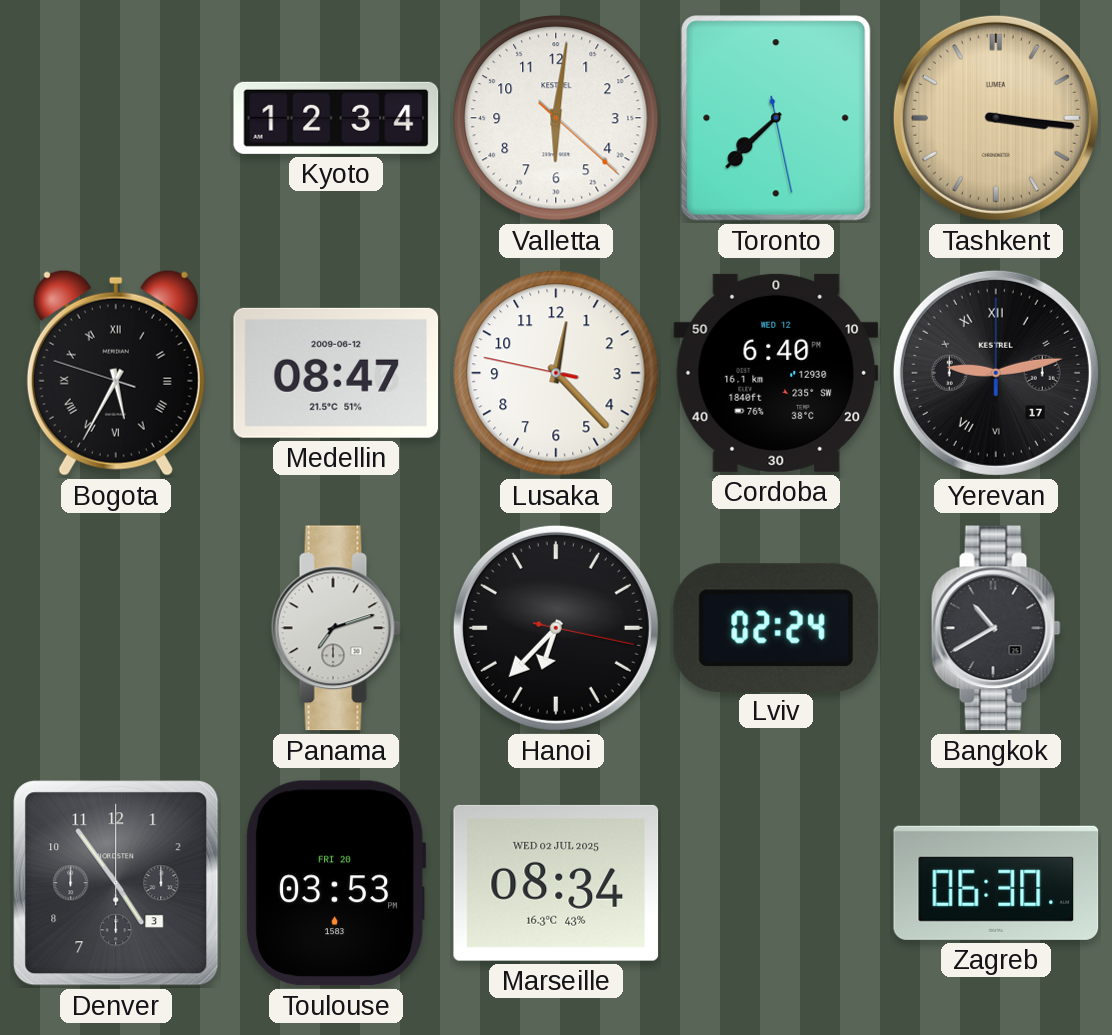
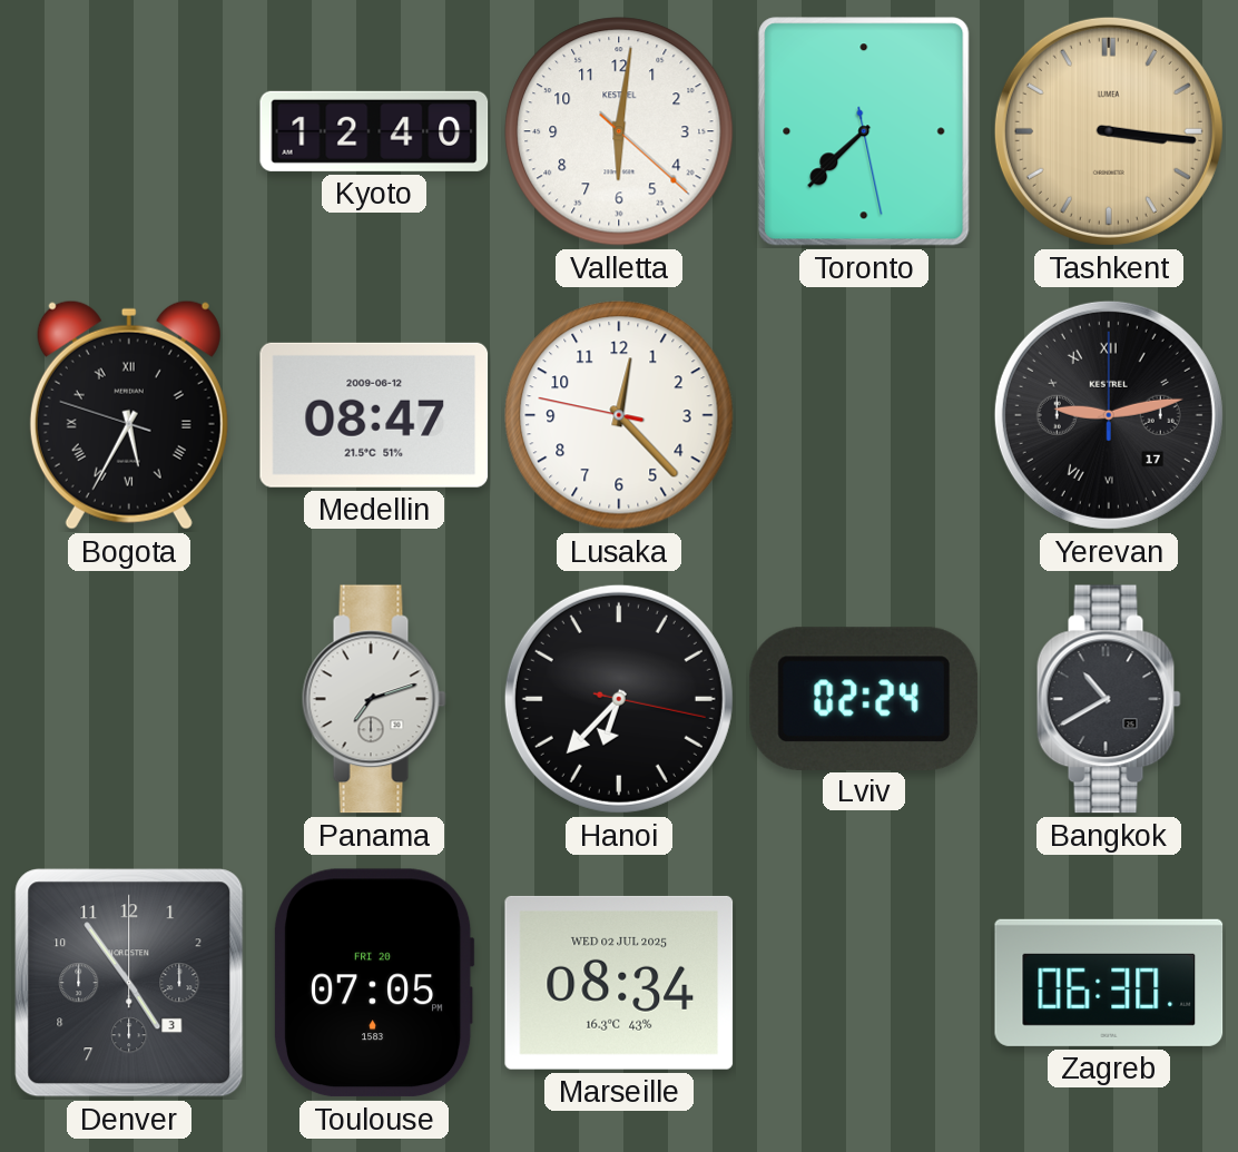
Kyoto: 12:34 -> 12:40
Cordoba: 6:40 -> none
Toulouse: 03:53 -> 07:05
